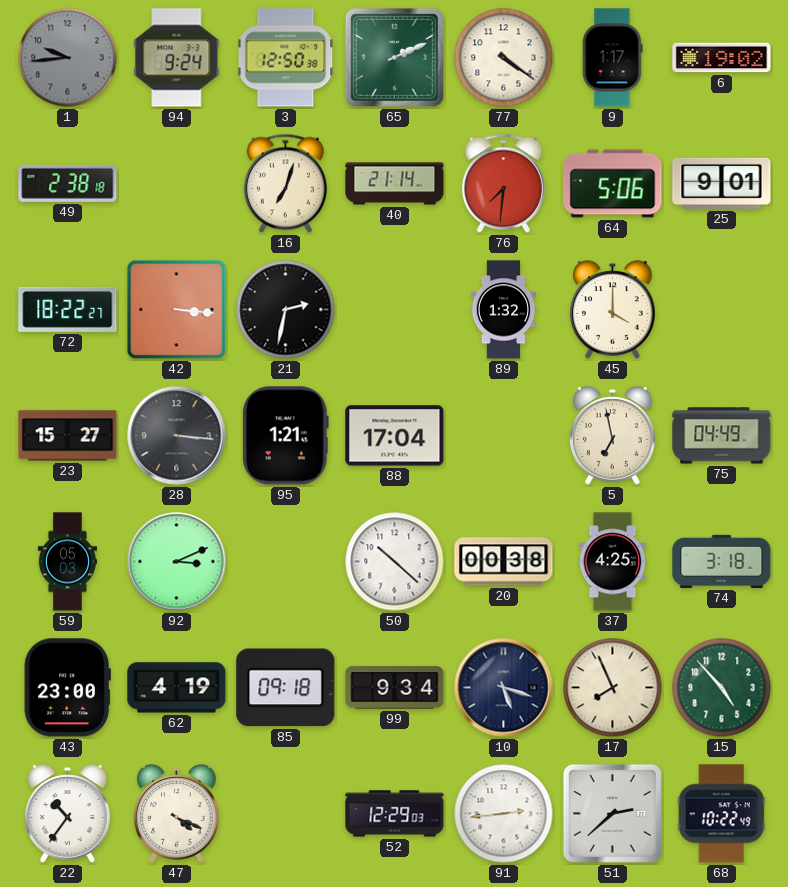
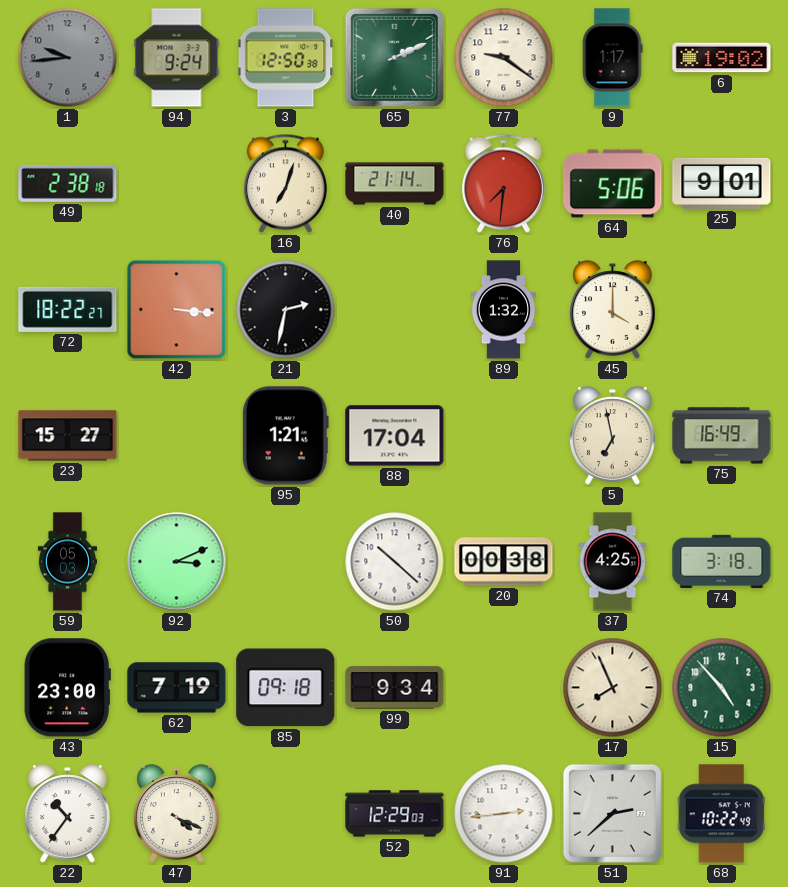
77: 4:21 -> 9:21
28: 3:16 -> none
75: 04:49 -> 16:49
62: 4:19 -> 7:19
10: 5:18 -> none
